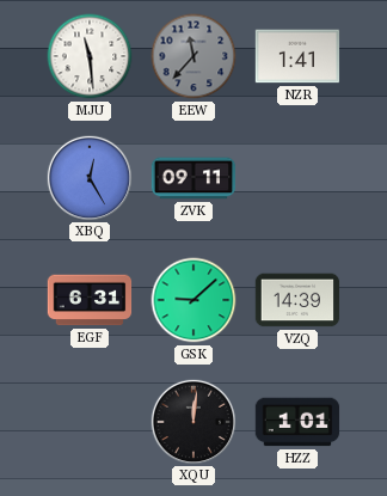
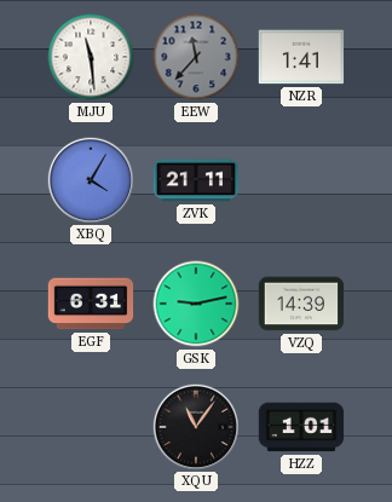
XBQ: 12:25 -> 4:05
ZVK: 09:11 -> 21:11
GSK: 9:08 -> 9:13
XQU: 12:01 -> 11:06
